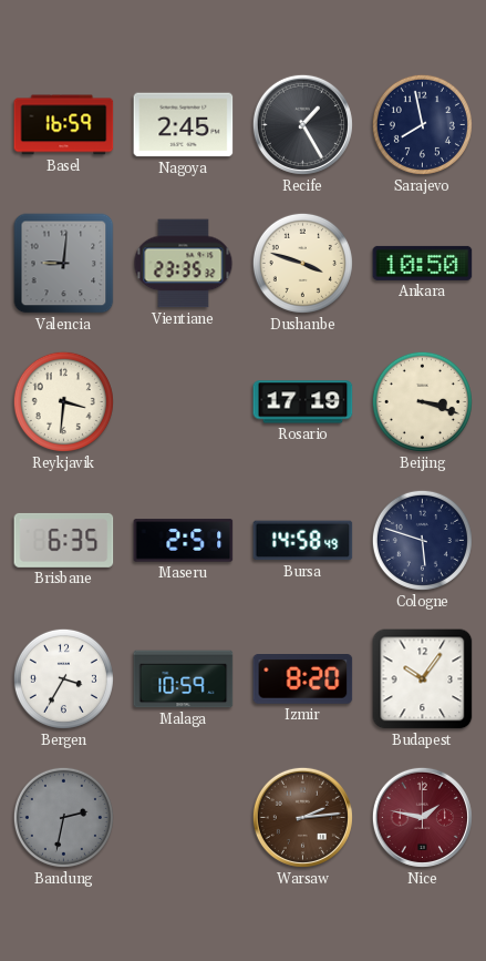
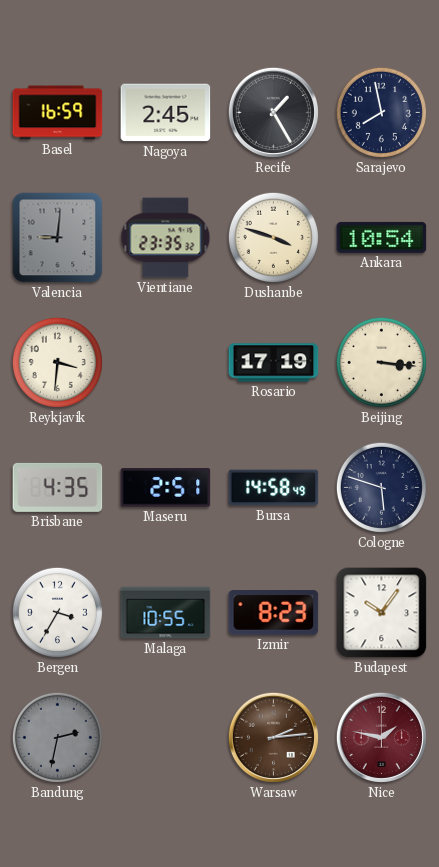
Ankara: 10:50 -> 10:54
Beijing: 3:18 -> 3:16
Brisbane: 6:35 -> 4:35
Malaga: 10:59 -> 10:55
Izmir: 8:20 -> 8:23
